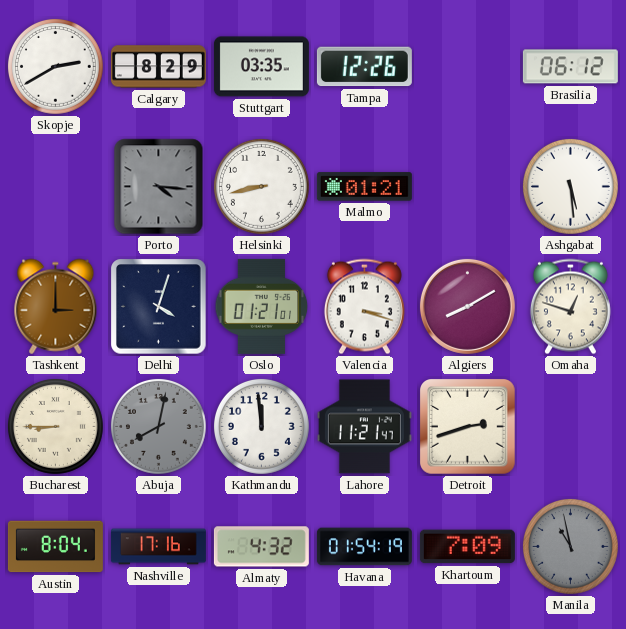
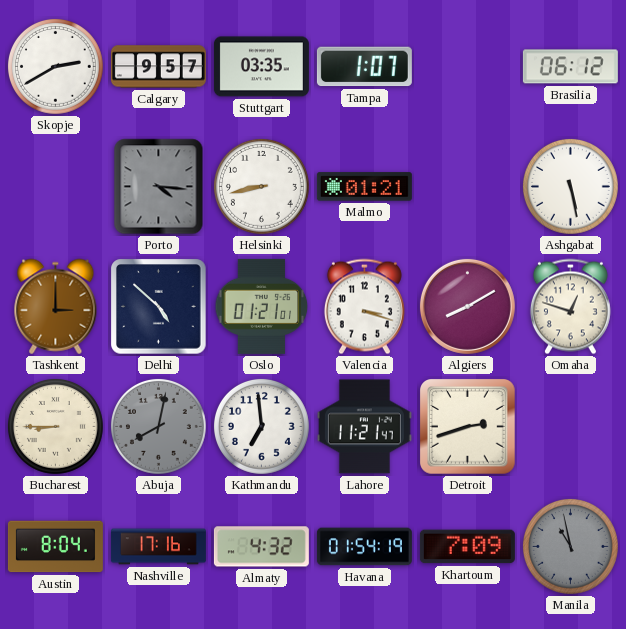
Calgary: 8:29 -> 9:57
Tampa: 12:26 -> 1:07
Ashgabat: 5:29 -> 5:28
Delhi: 4:03 -> 4:52
Kathmandu: 11:59 -> 6:59
